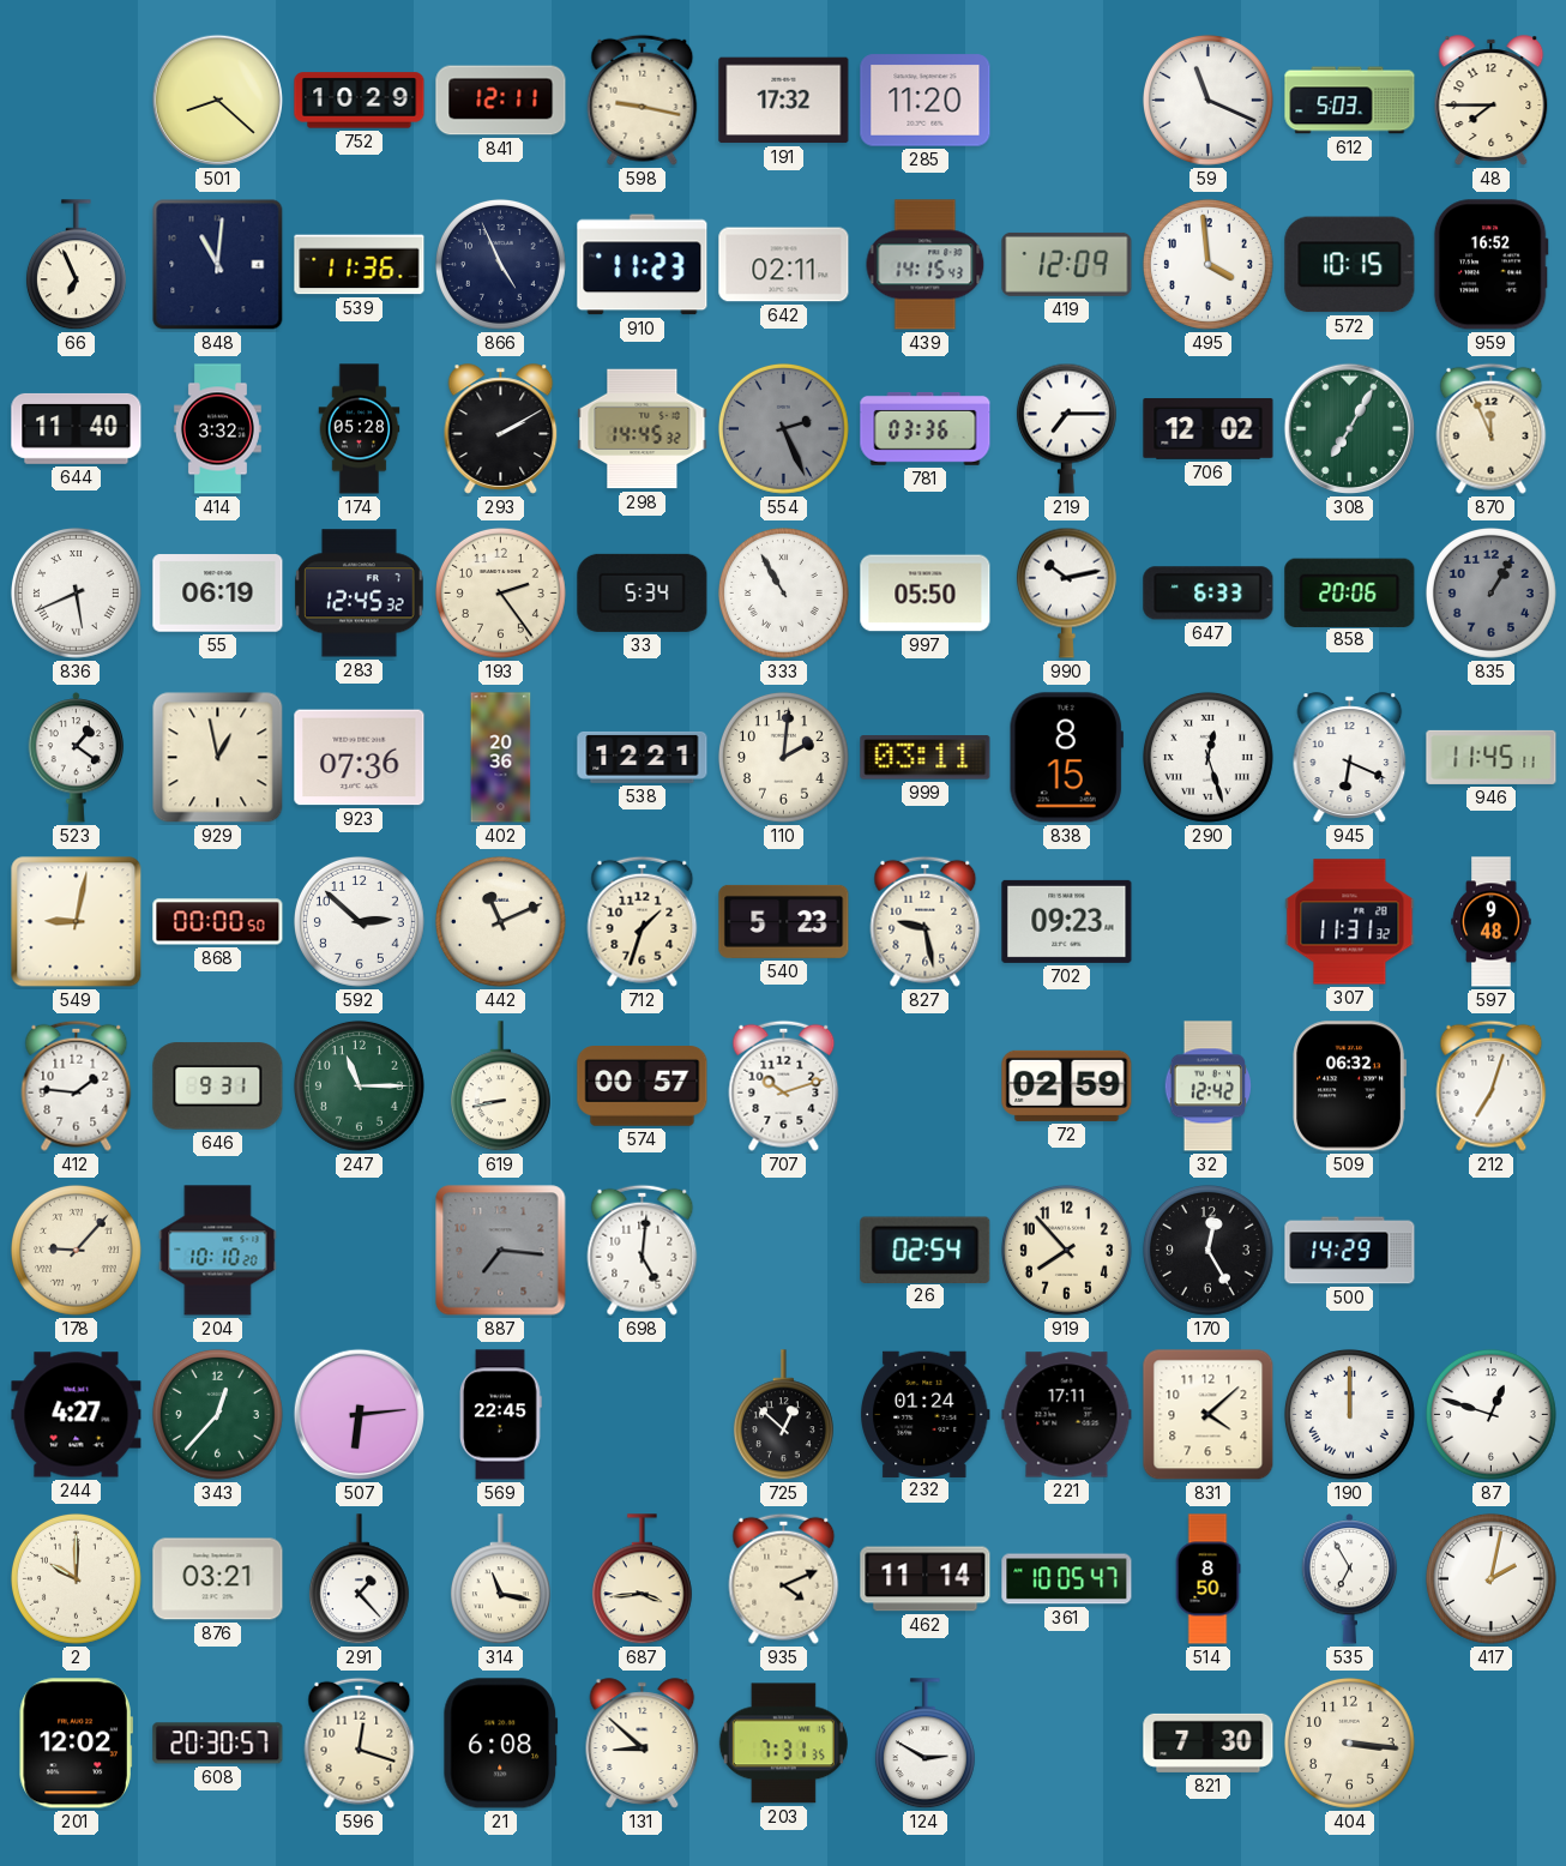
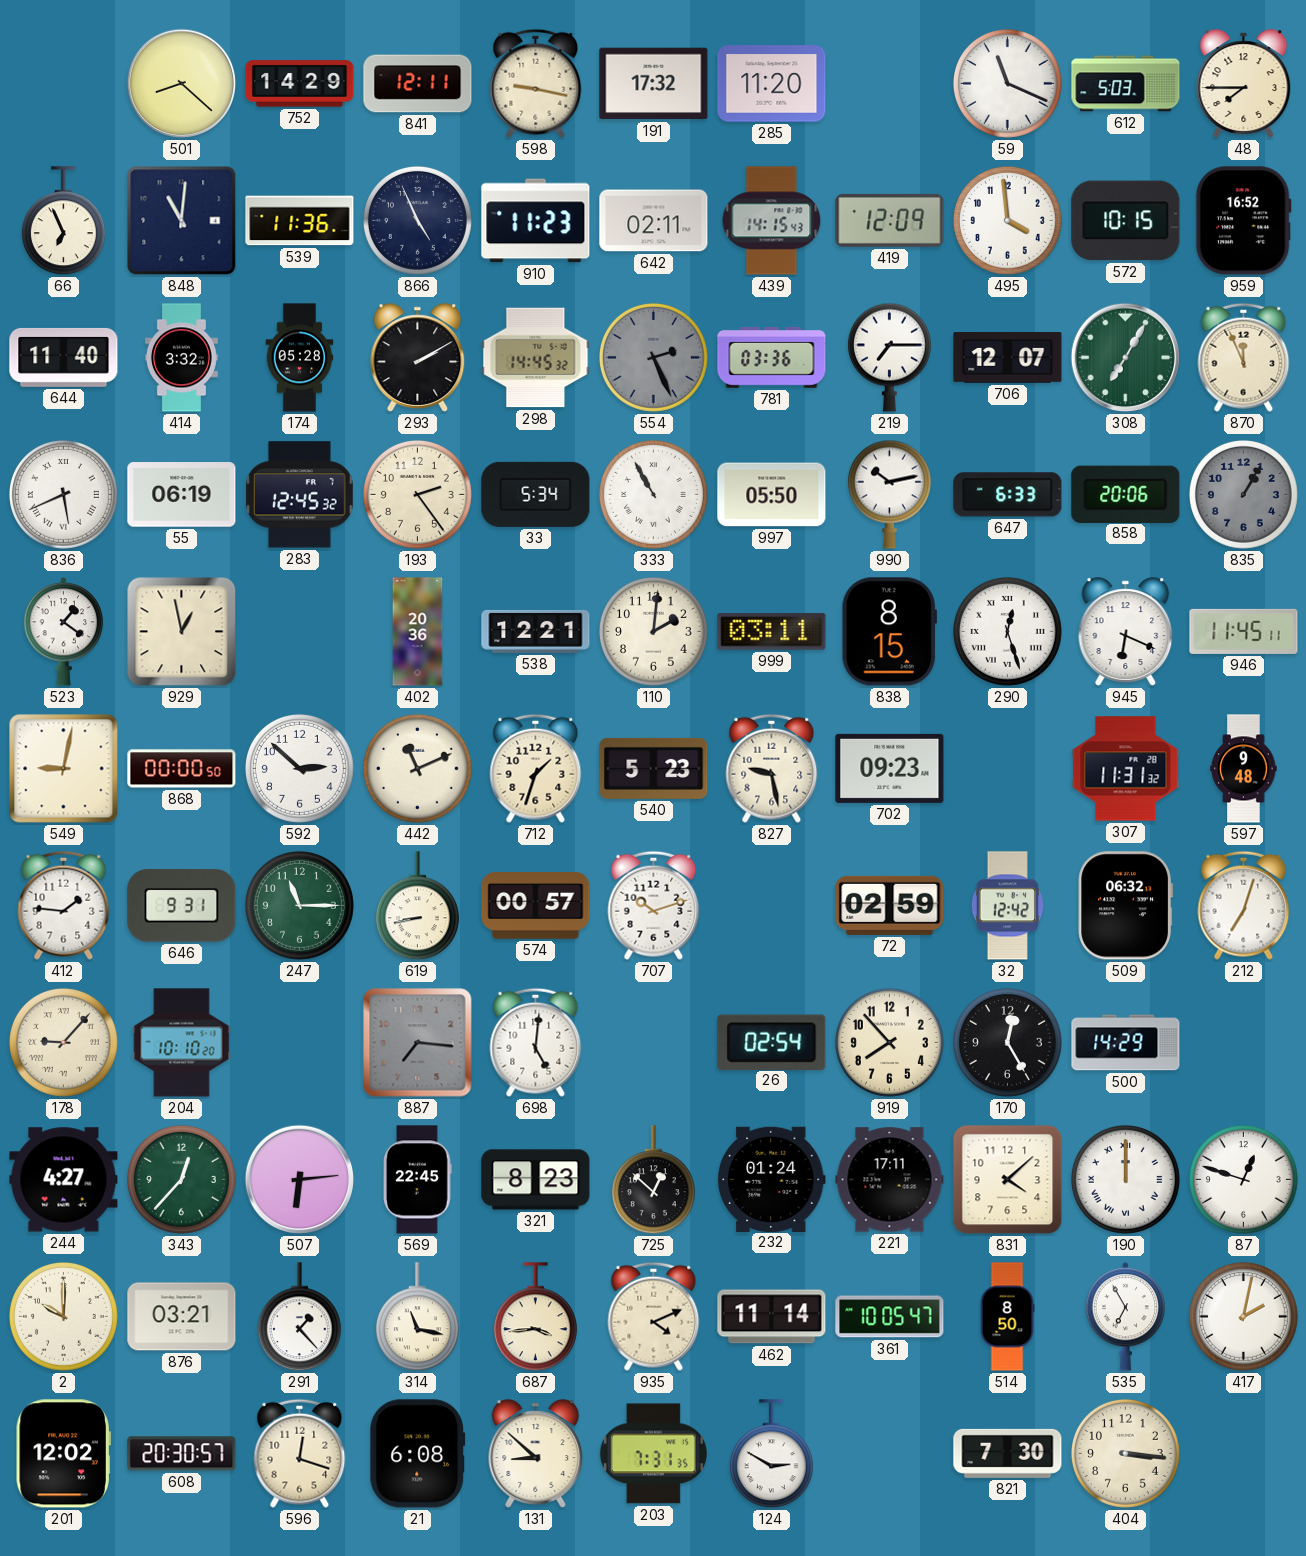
752: 10:29 -> 14:29
706: 12:02 -> 12:07
923: 07:36 -> none
321: none -> 8:23
